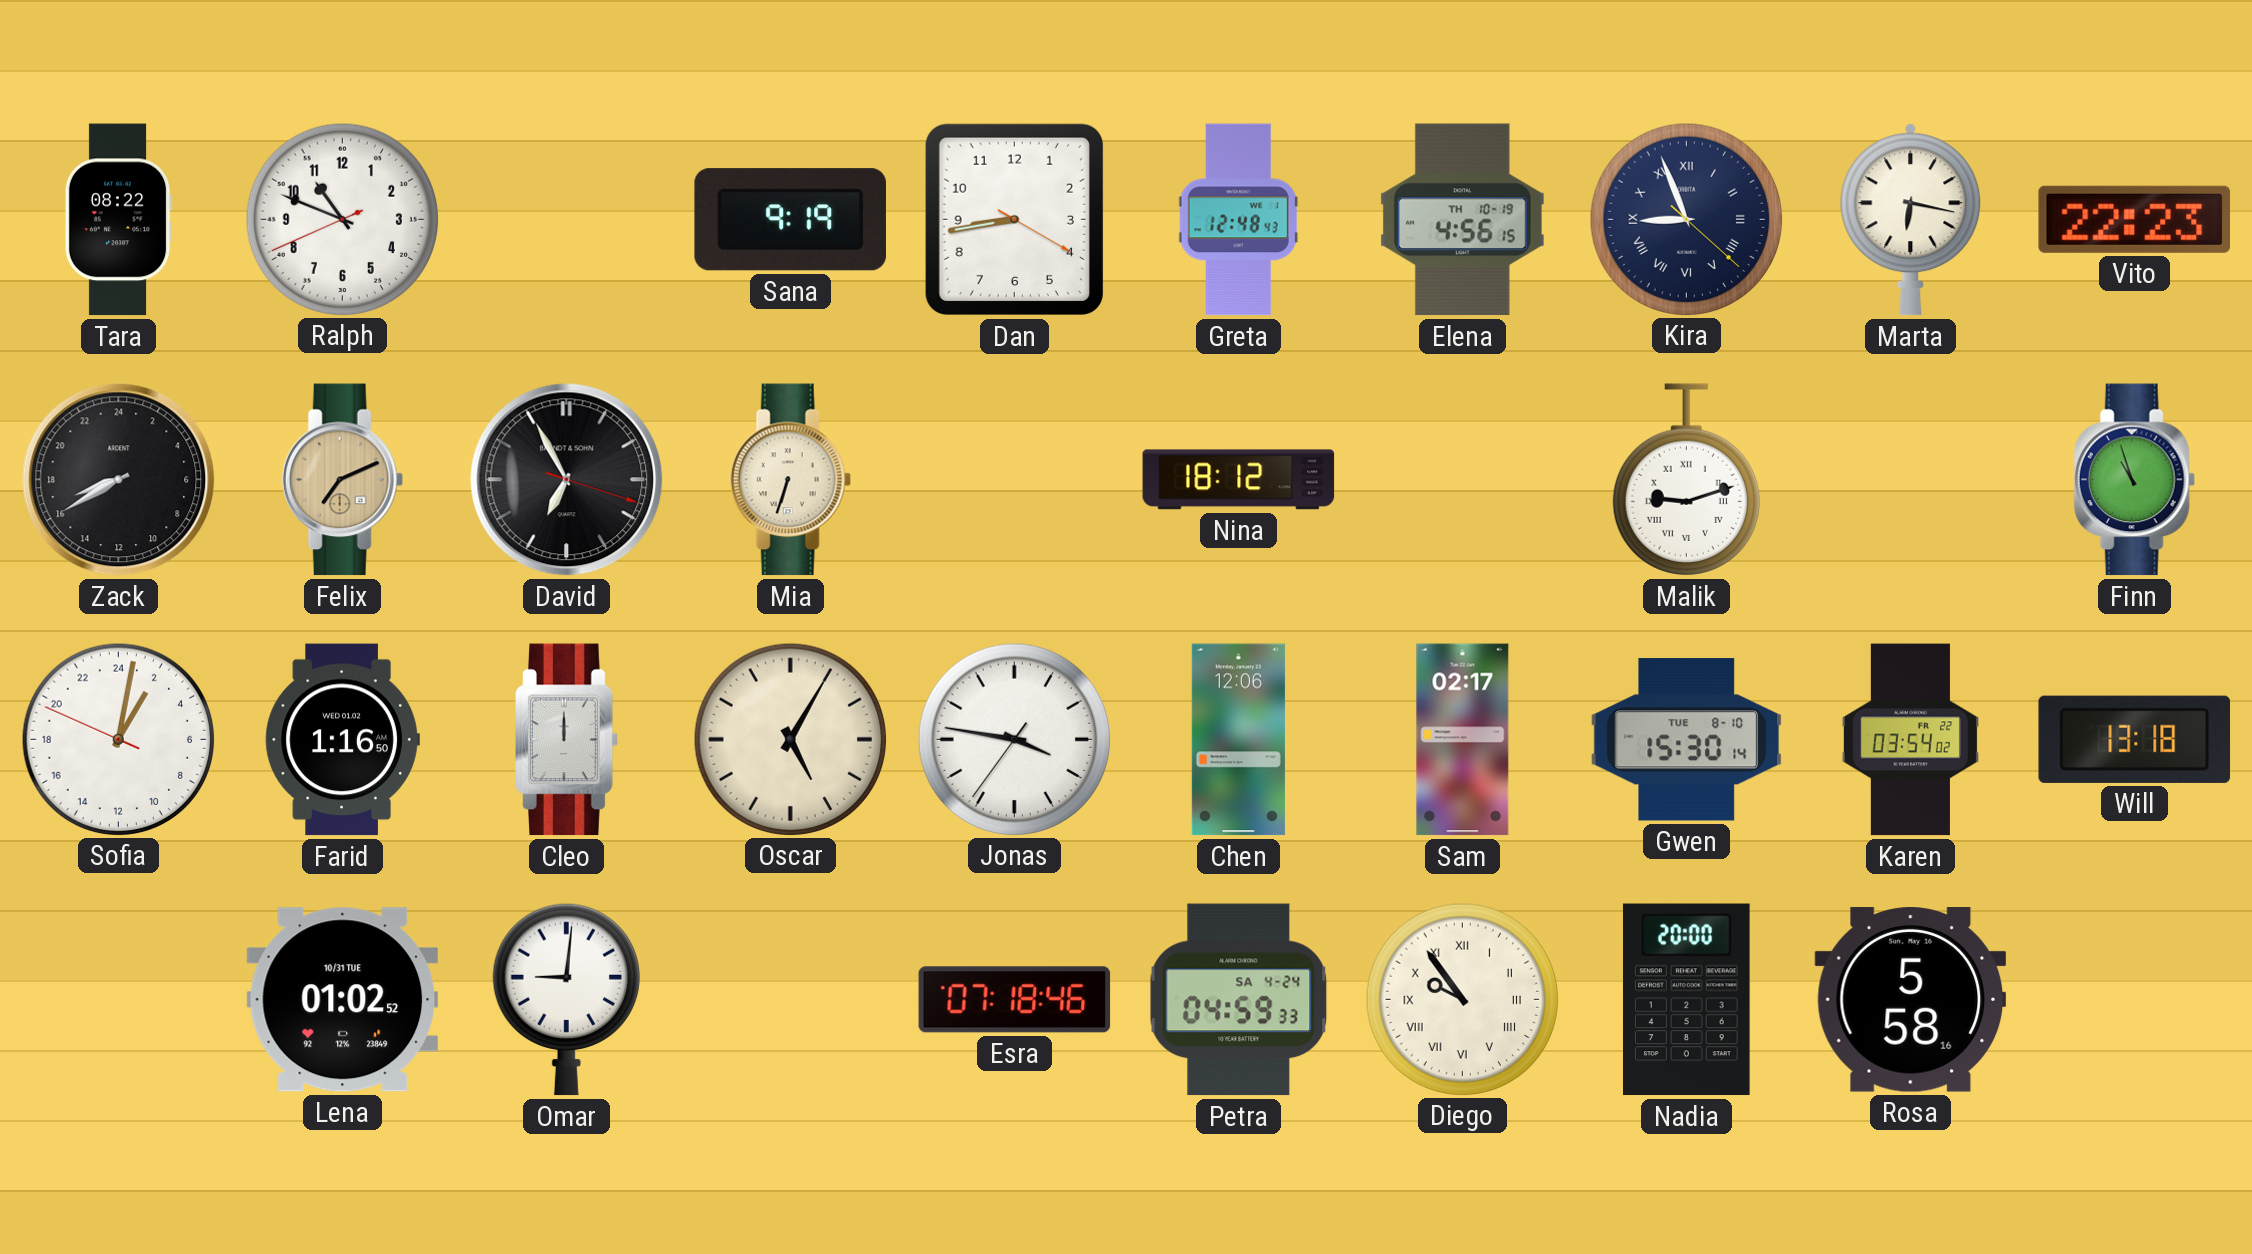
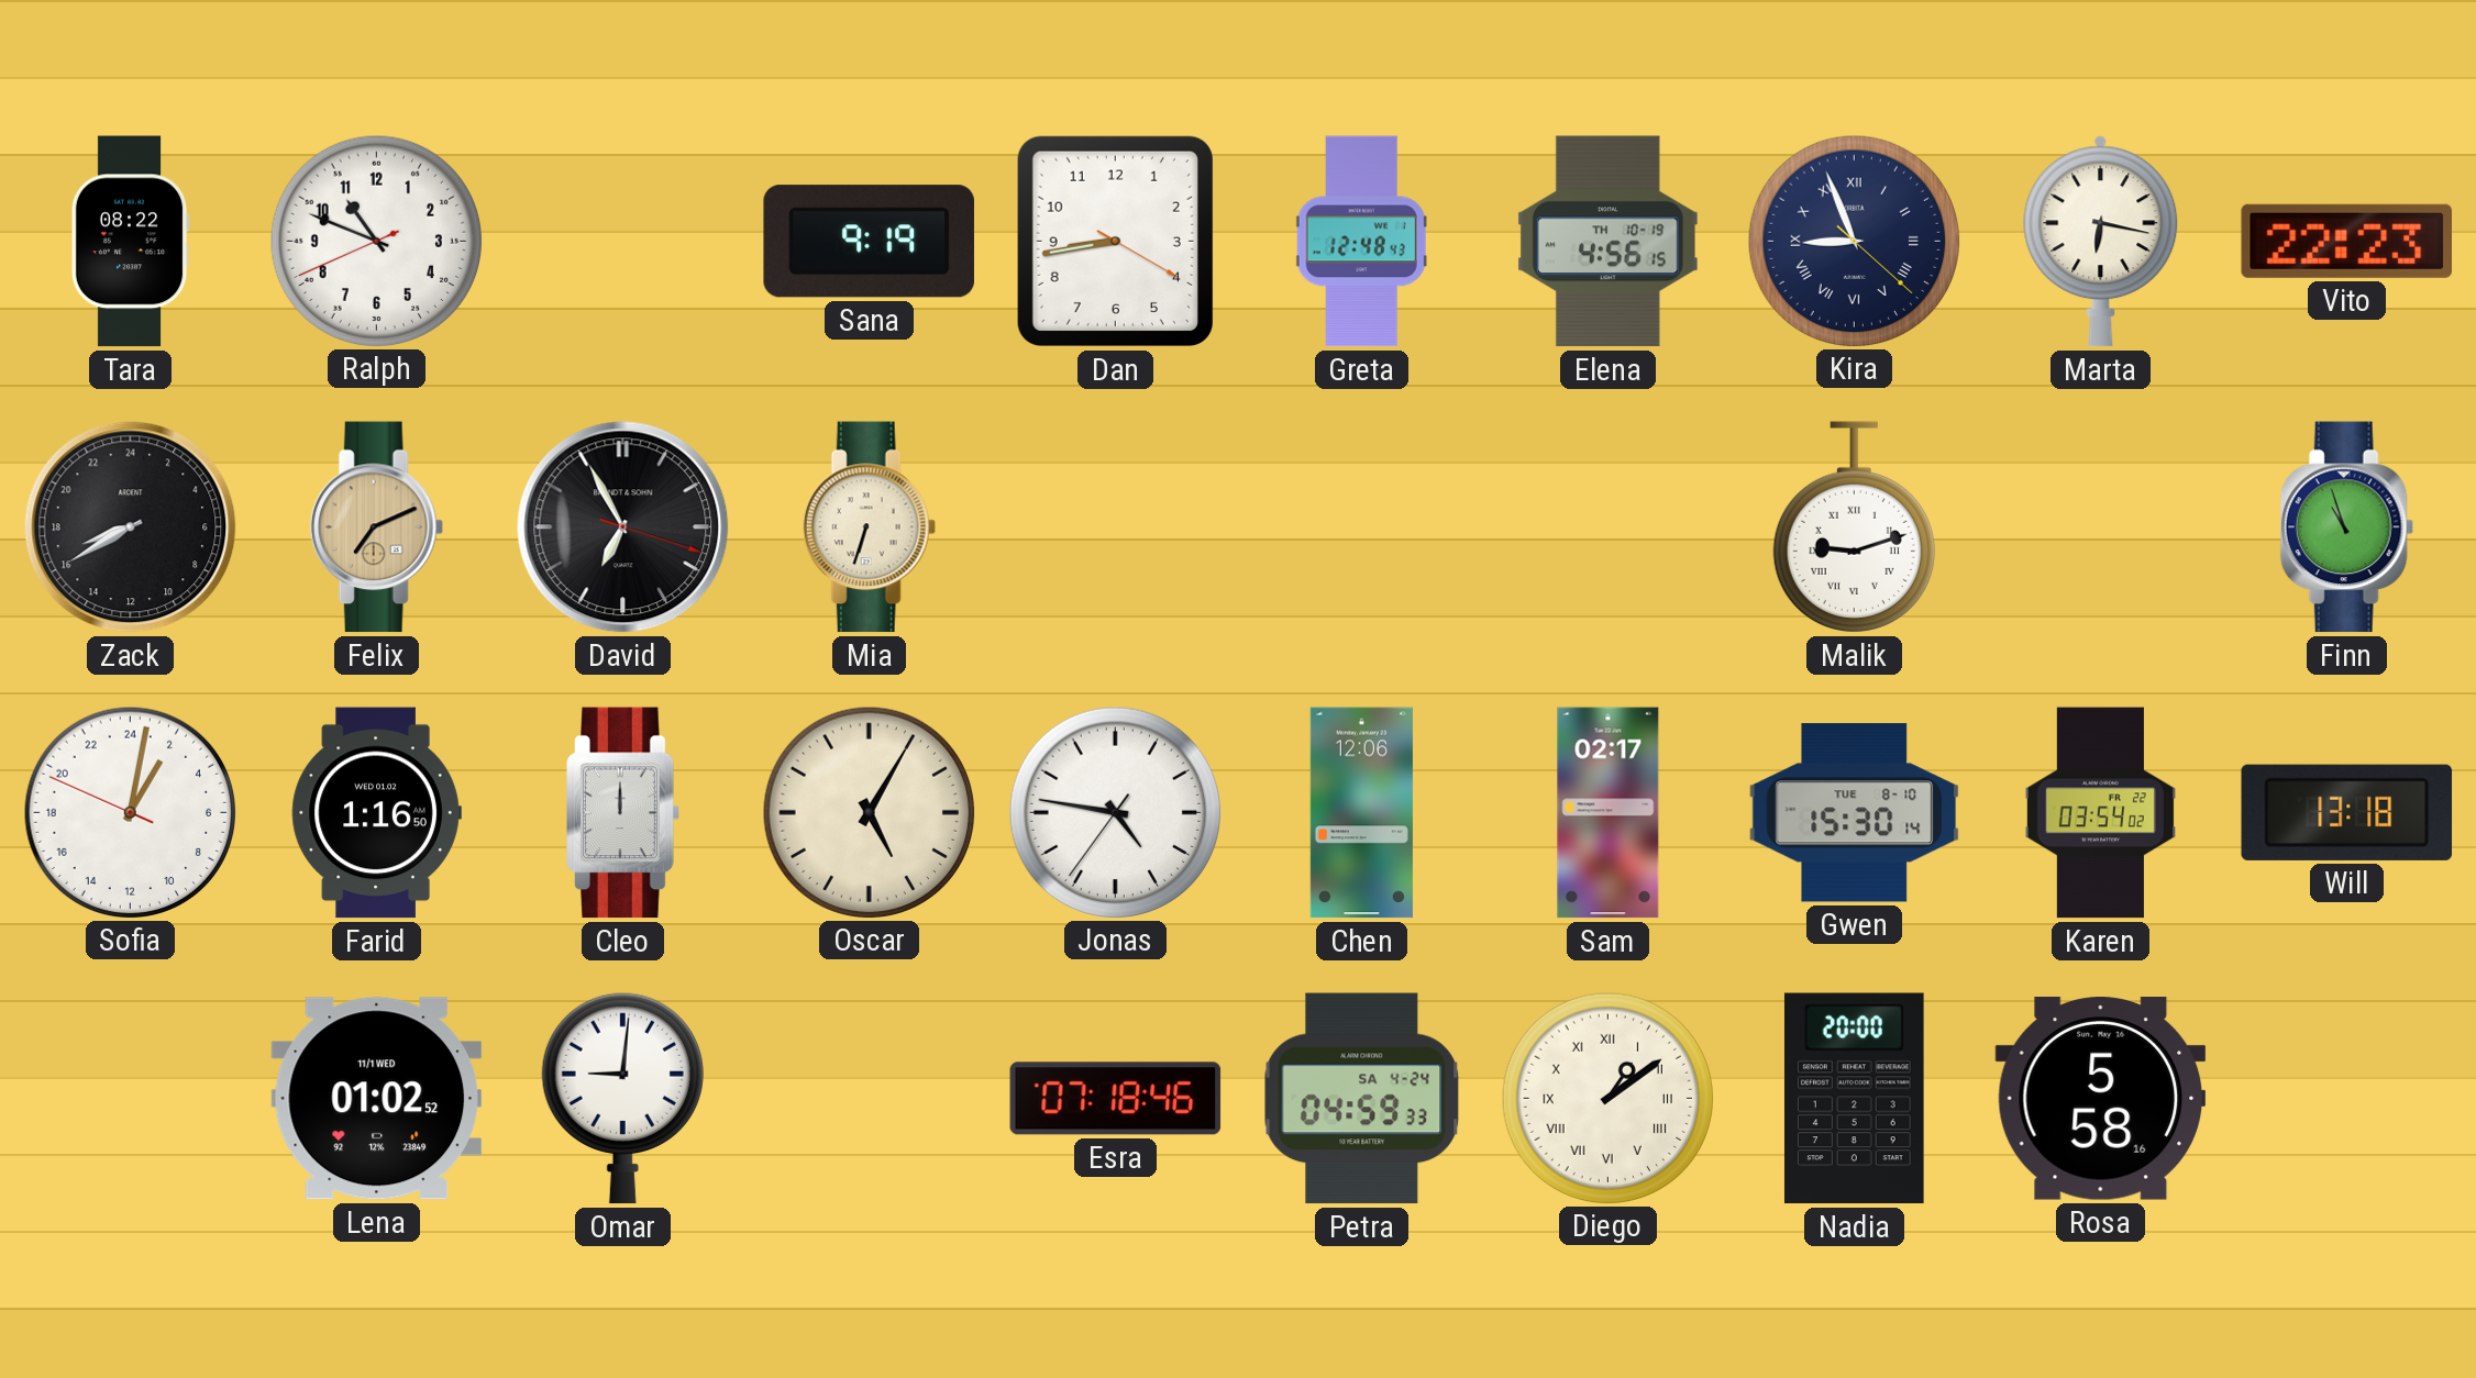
Nina: 18:12 -> none
Jonas: 3:46 -> 4:46
Lena date: 10/31 TUE -> 11/1 WED
Diego: 9:54 -> 1:09
